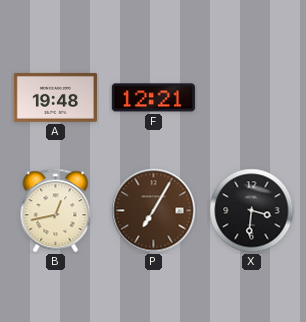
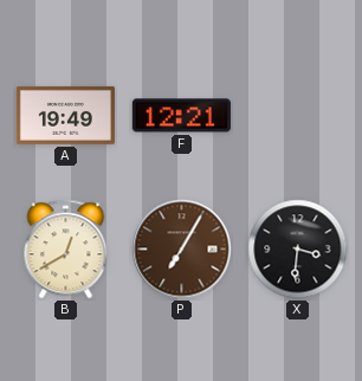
A: 19:48 -> 19:49
B: 12:43 -> 12:40
